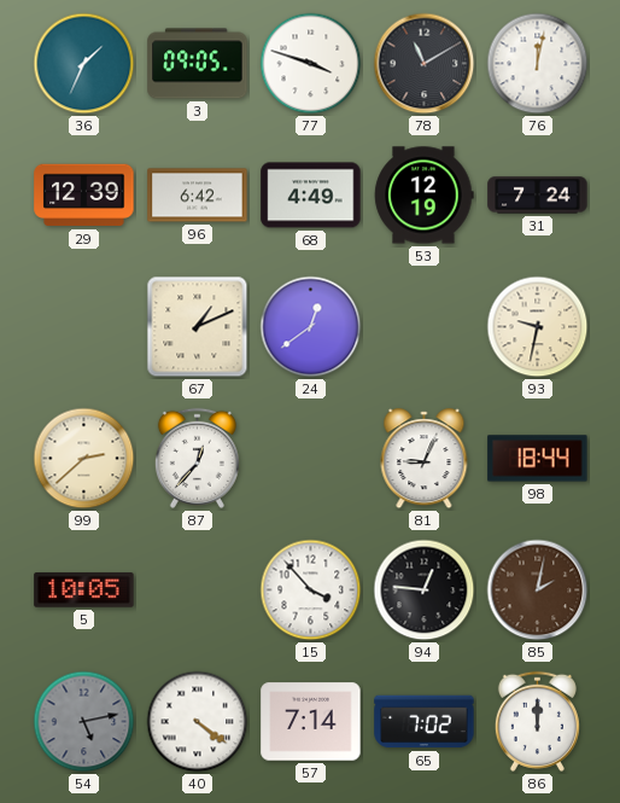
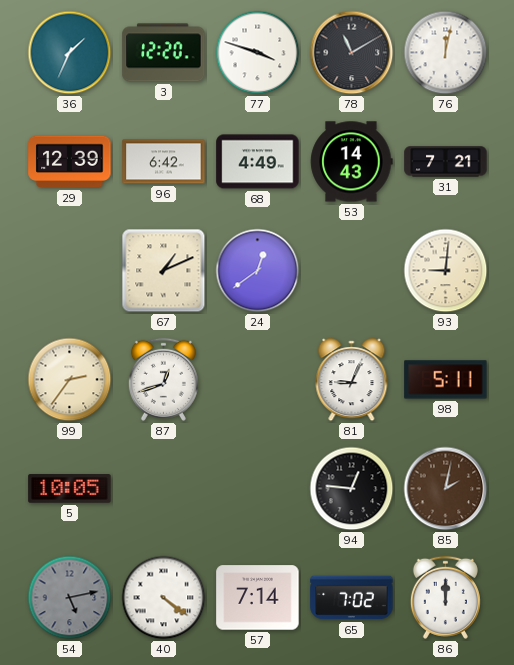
3: 09:05 -> 12:20
53: 12:19 -> 14:43
31: 7:24 -> 7:21
93: 9:32 -> 9:01
99: 2:38 -> 2:36
87: 12:37 -> 12:42
98: 18:44 -> 5:11
15: 3:53 -> none
